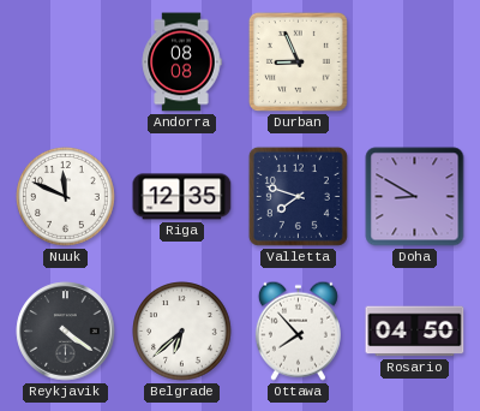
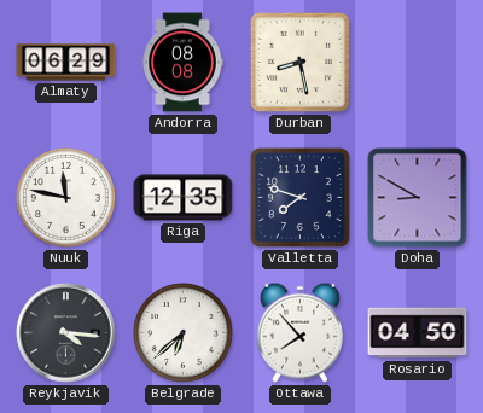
Almaty: none -> 06:29
Durban: 8:56 -> 8:28
Nuuk: 11:49 -> 11:47
Reykjavik: 4:21 -> 4:16
